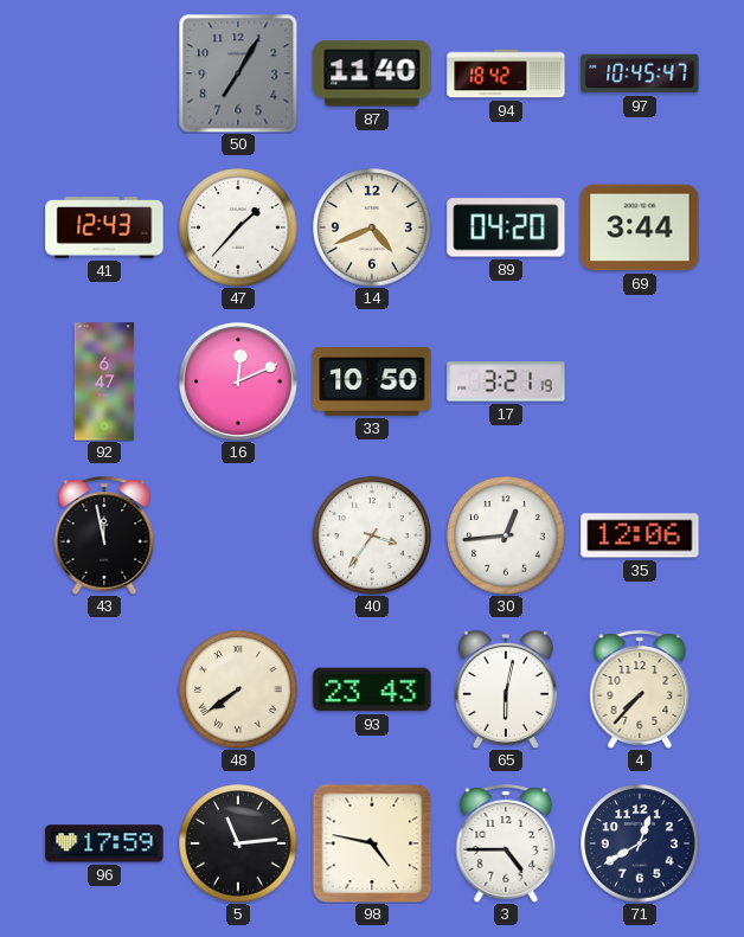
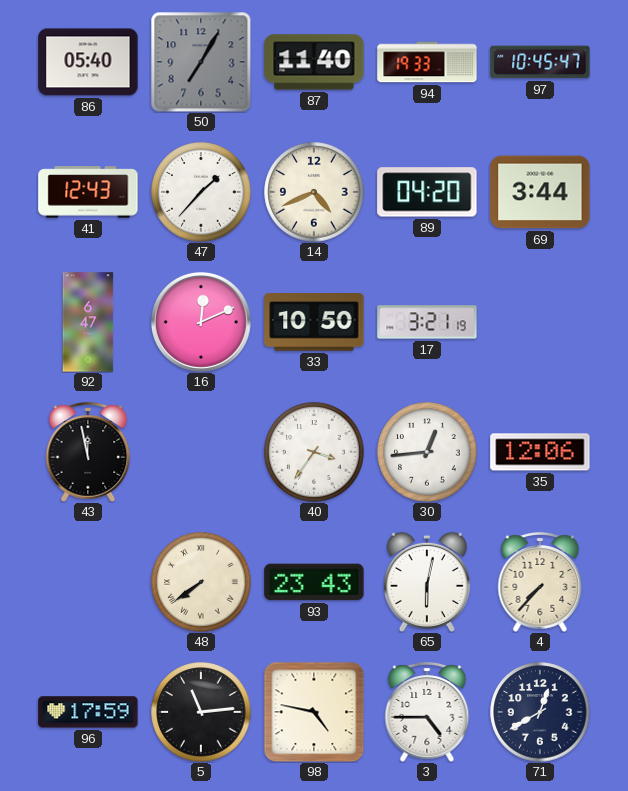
86: none -> 05:40
94: 18:42 -> 19:33
